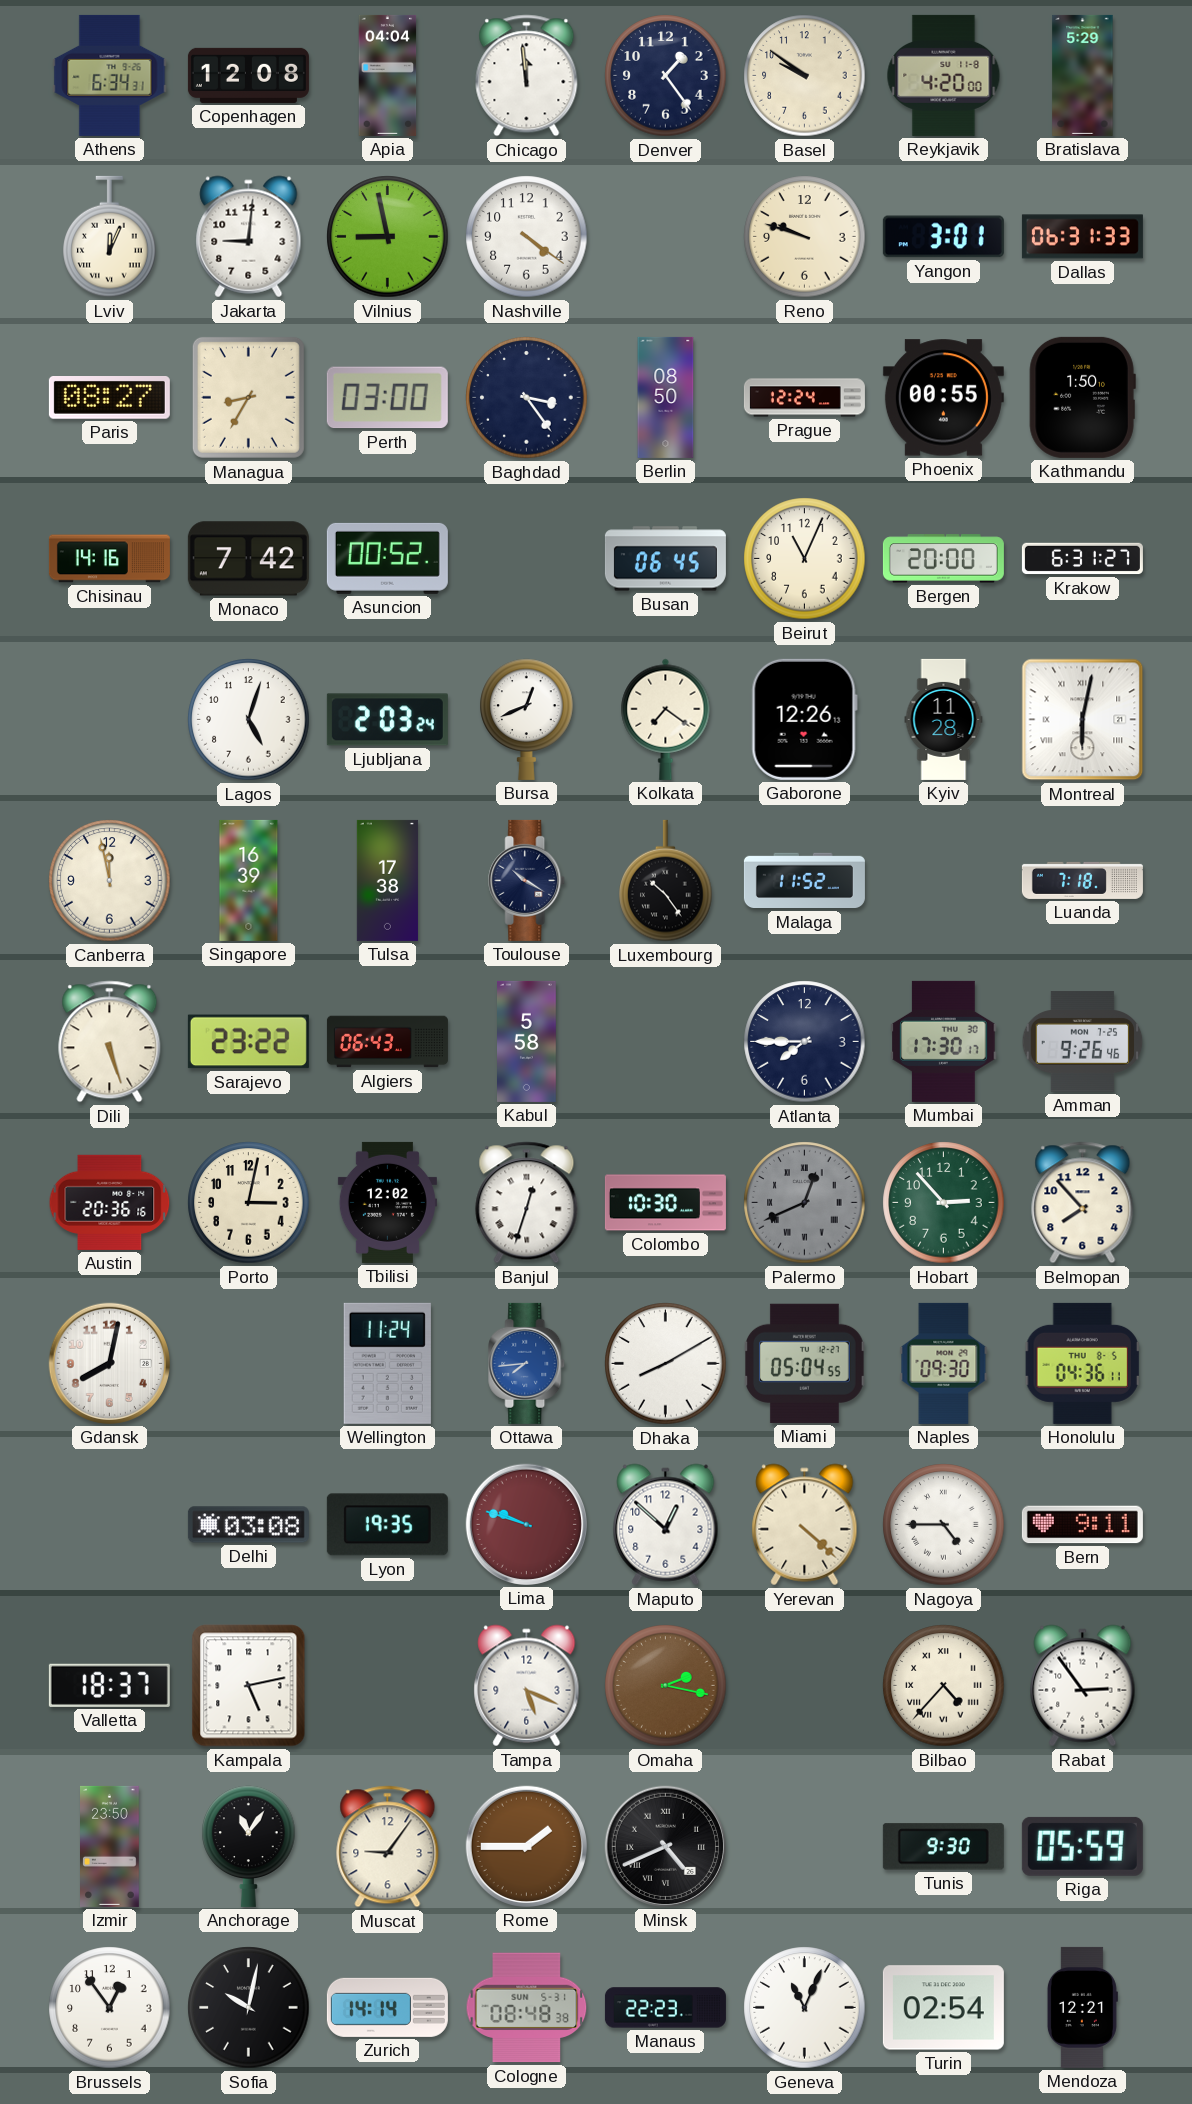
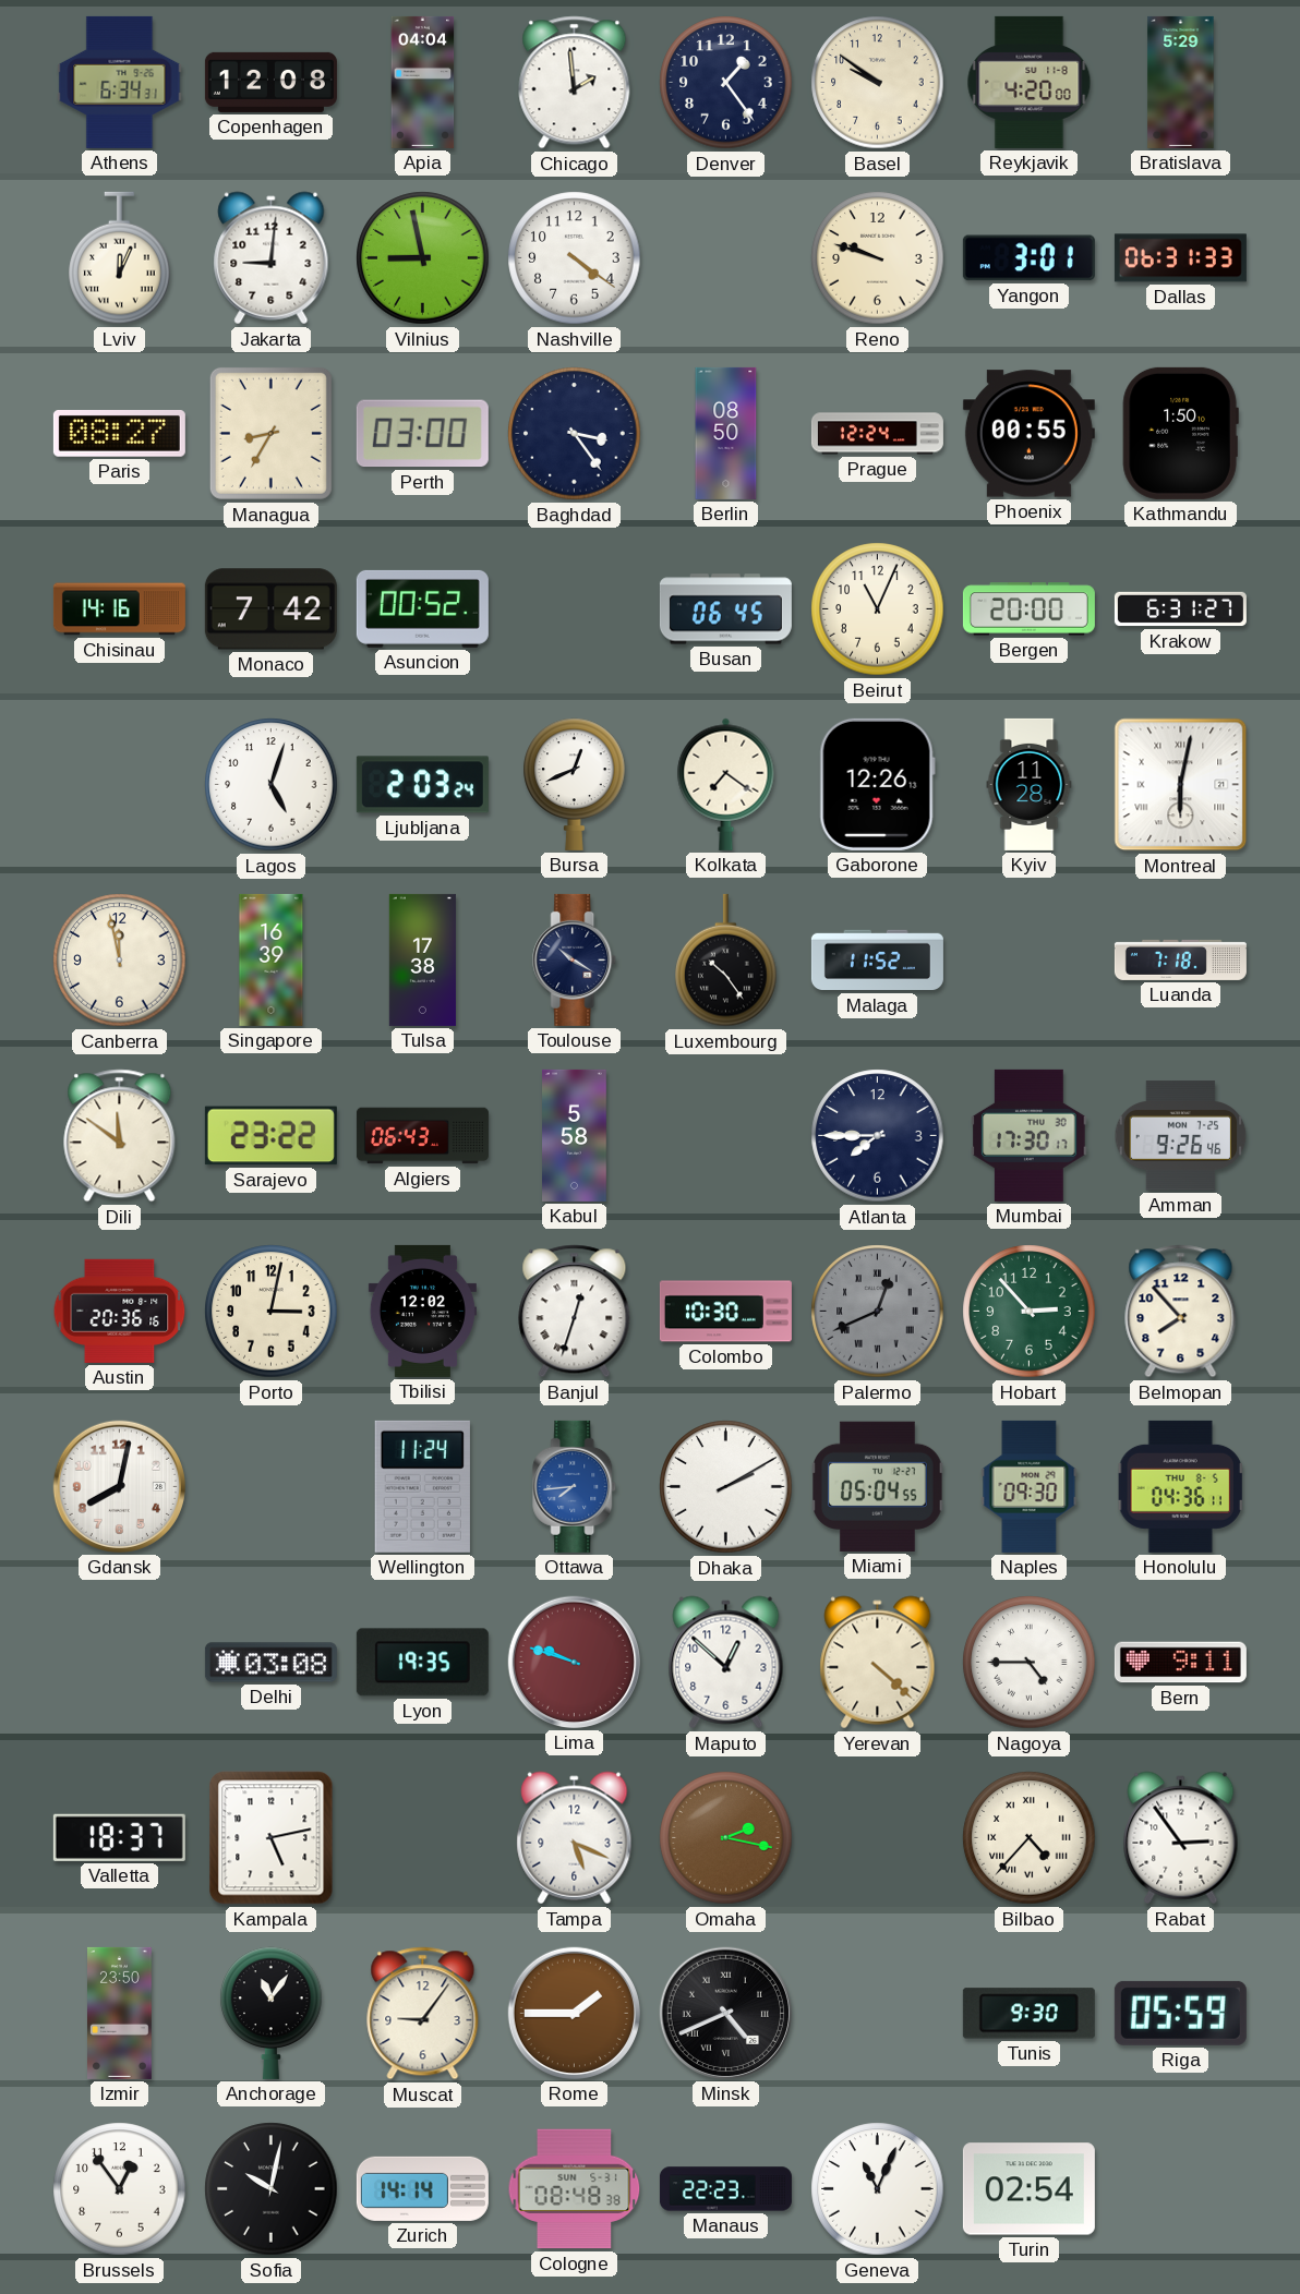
Chicago: 11:59 -> 1:59
Dili: 5:27 -> 11:51
Dhaka: 8:10 -> 2:10
Mendoza: 12:21 -> none
